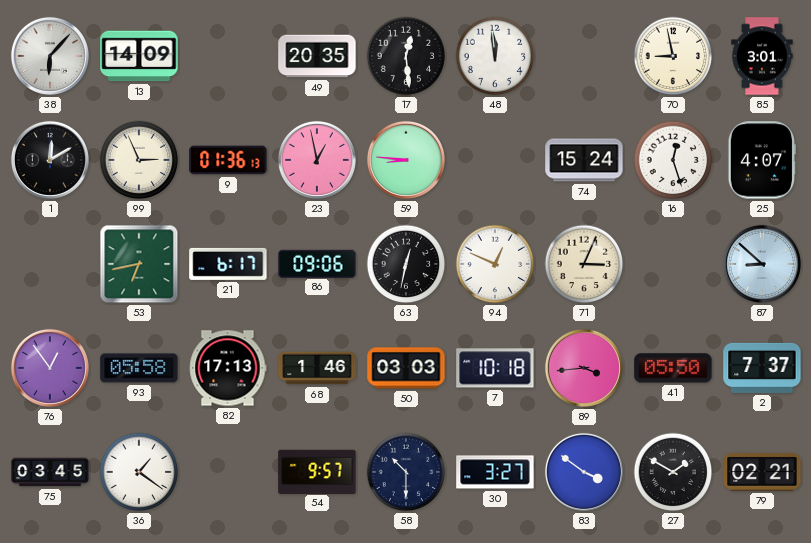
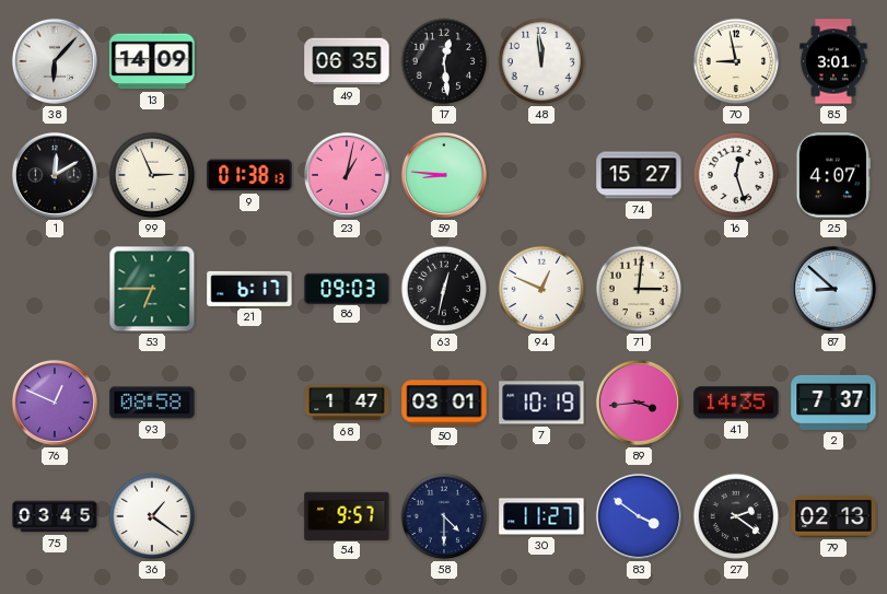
49: 20:35 -> 06:35
9: 01:36 -> 01:38
23: 12:58 -> 1:02
74: 15:24 -> 15:27
53: 6:43 -> 6:45
86: 09:06 -> 09:03
71: 3:04 -> 3:01
76: 12:54 -> 12:49
93: 05:58 -> 08:58
82: 17:13 -> none
68: 1:46 -> 1:47
50: 03:03 -> 03:01
7: 10:18 -> 10:19
41: 05:50 -> 14:35
58: 10:30 -> 4:30
30: 3:27 -> 11:27
27: 1:50 -> 2:21
79: 02:21 -> 02:13
